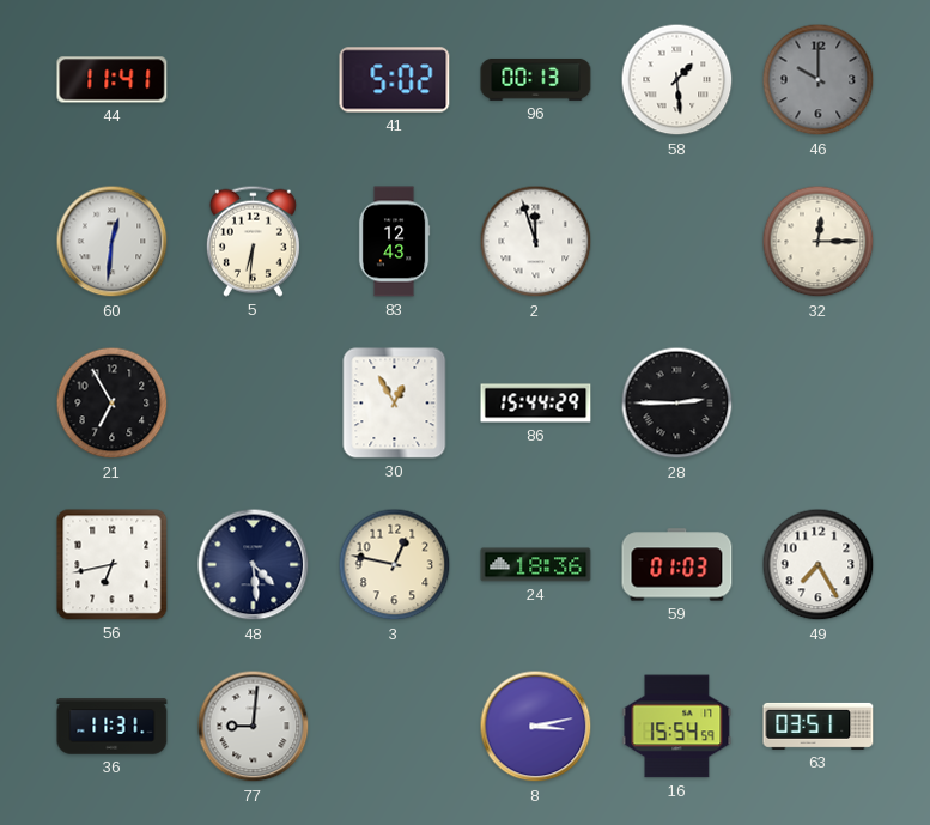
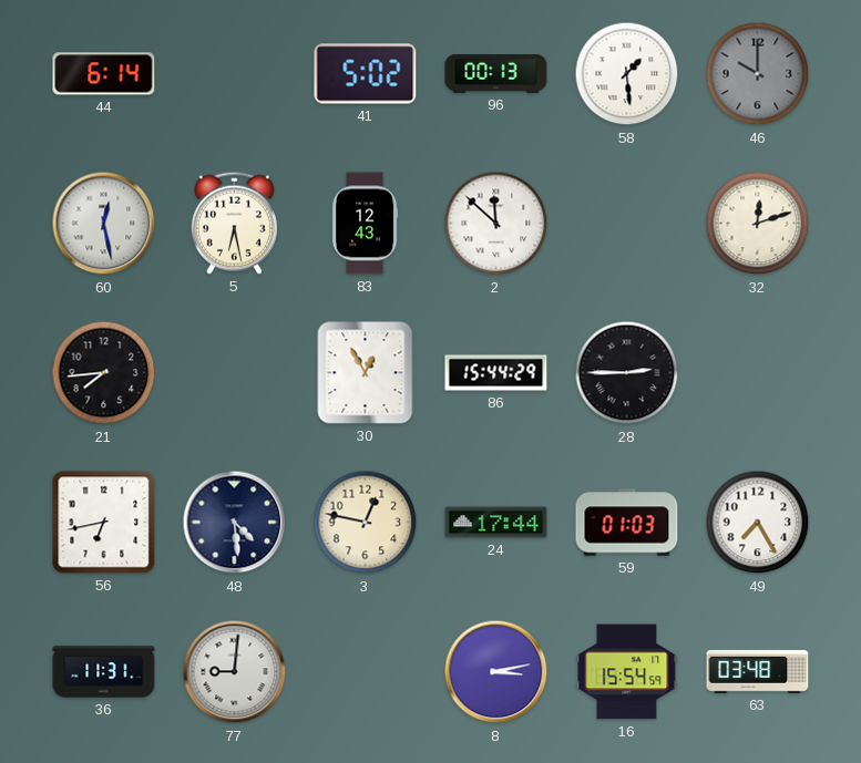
44: 11:41 -> 6:14
60: 12:31 -> 12:28
5: 6:31 -> 6:28
2: 11:57 -> 11:52
32: 12:15 -> 12:12
21: 6:55 -> 7:44
24: 18:36 -> 17:44
63: 03:51 -> 03:48
